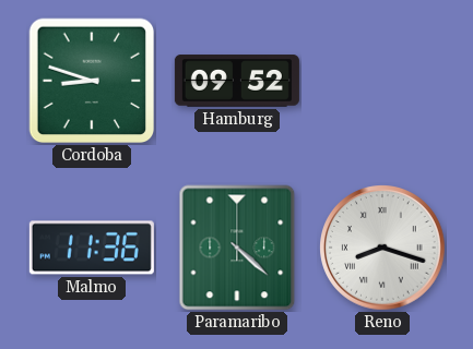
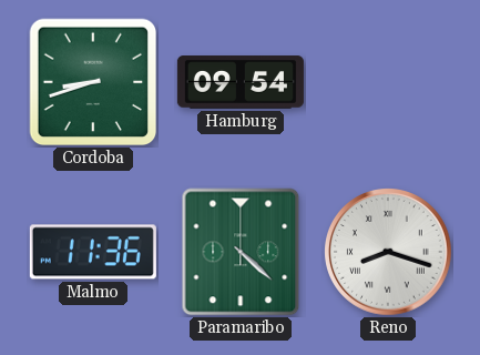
Cordoba: 8:48 -> 8:42
Hamburg: 09:52 -> 09:54
